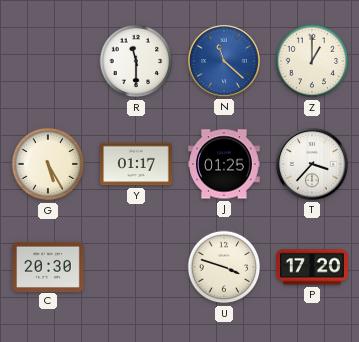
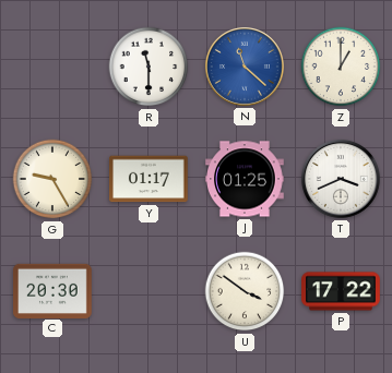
G: 5:25 -> 9:25
T: 3:37 -> 3:41
U: 3:48 -> 3:51
P: 17:20 -> 17:22
